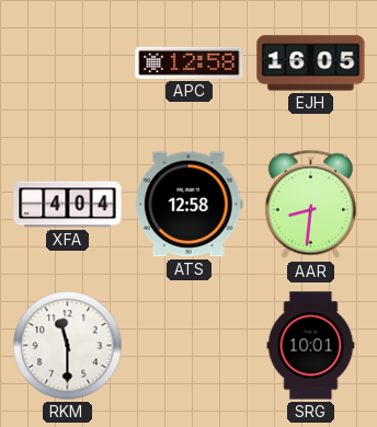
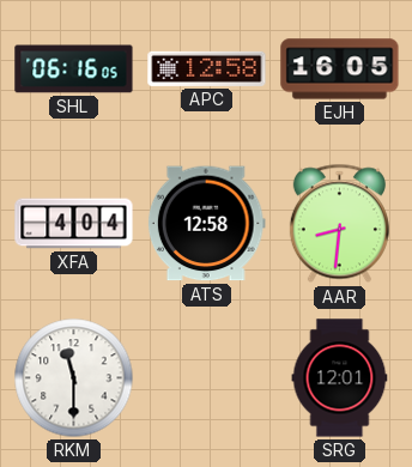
SHL: none -> 06:16
SRG: 10:01 -> 12:01
